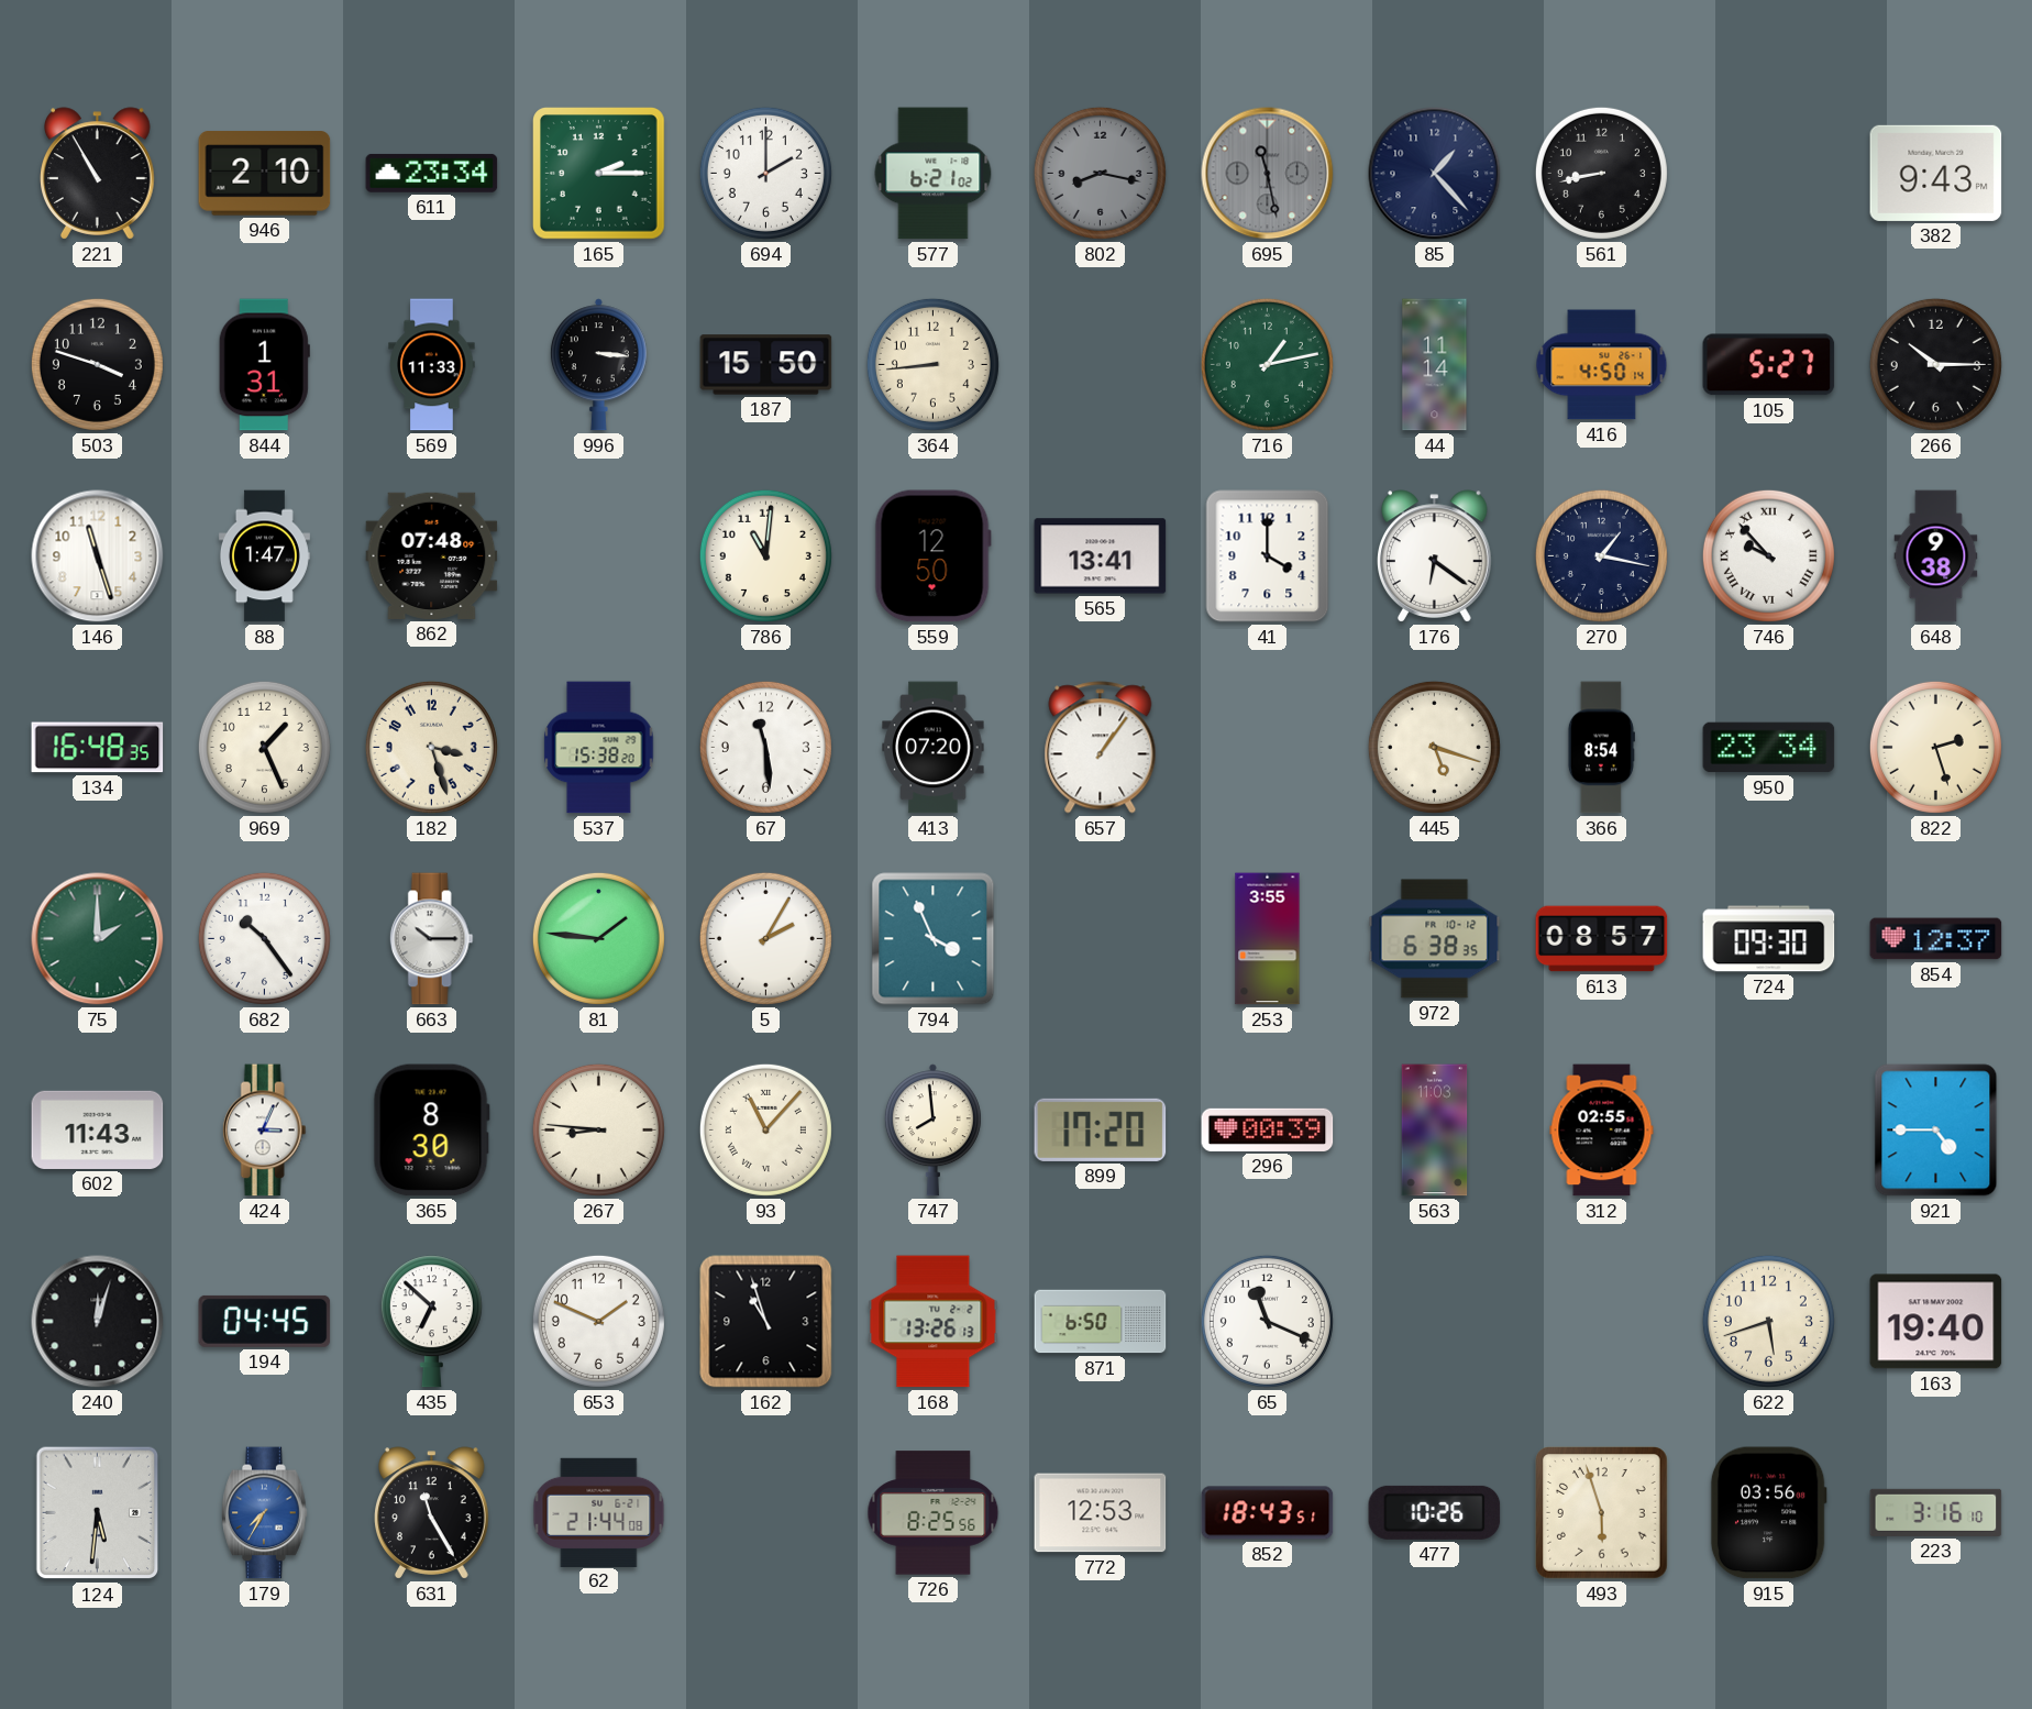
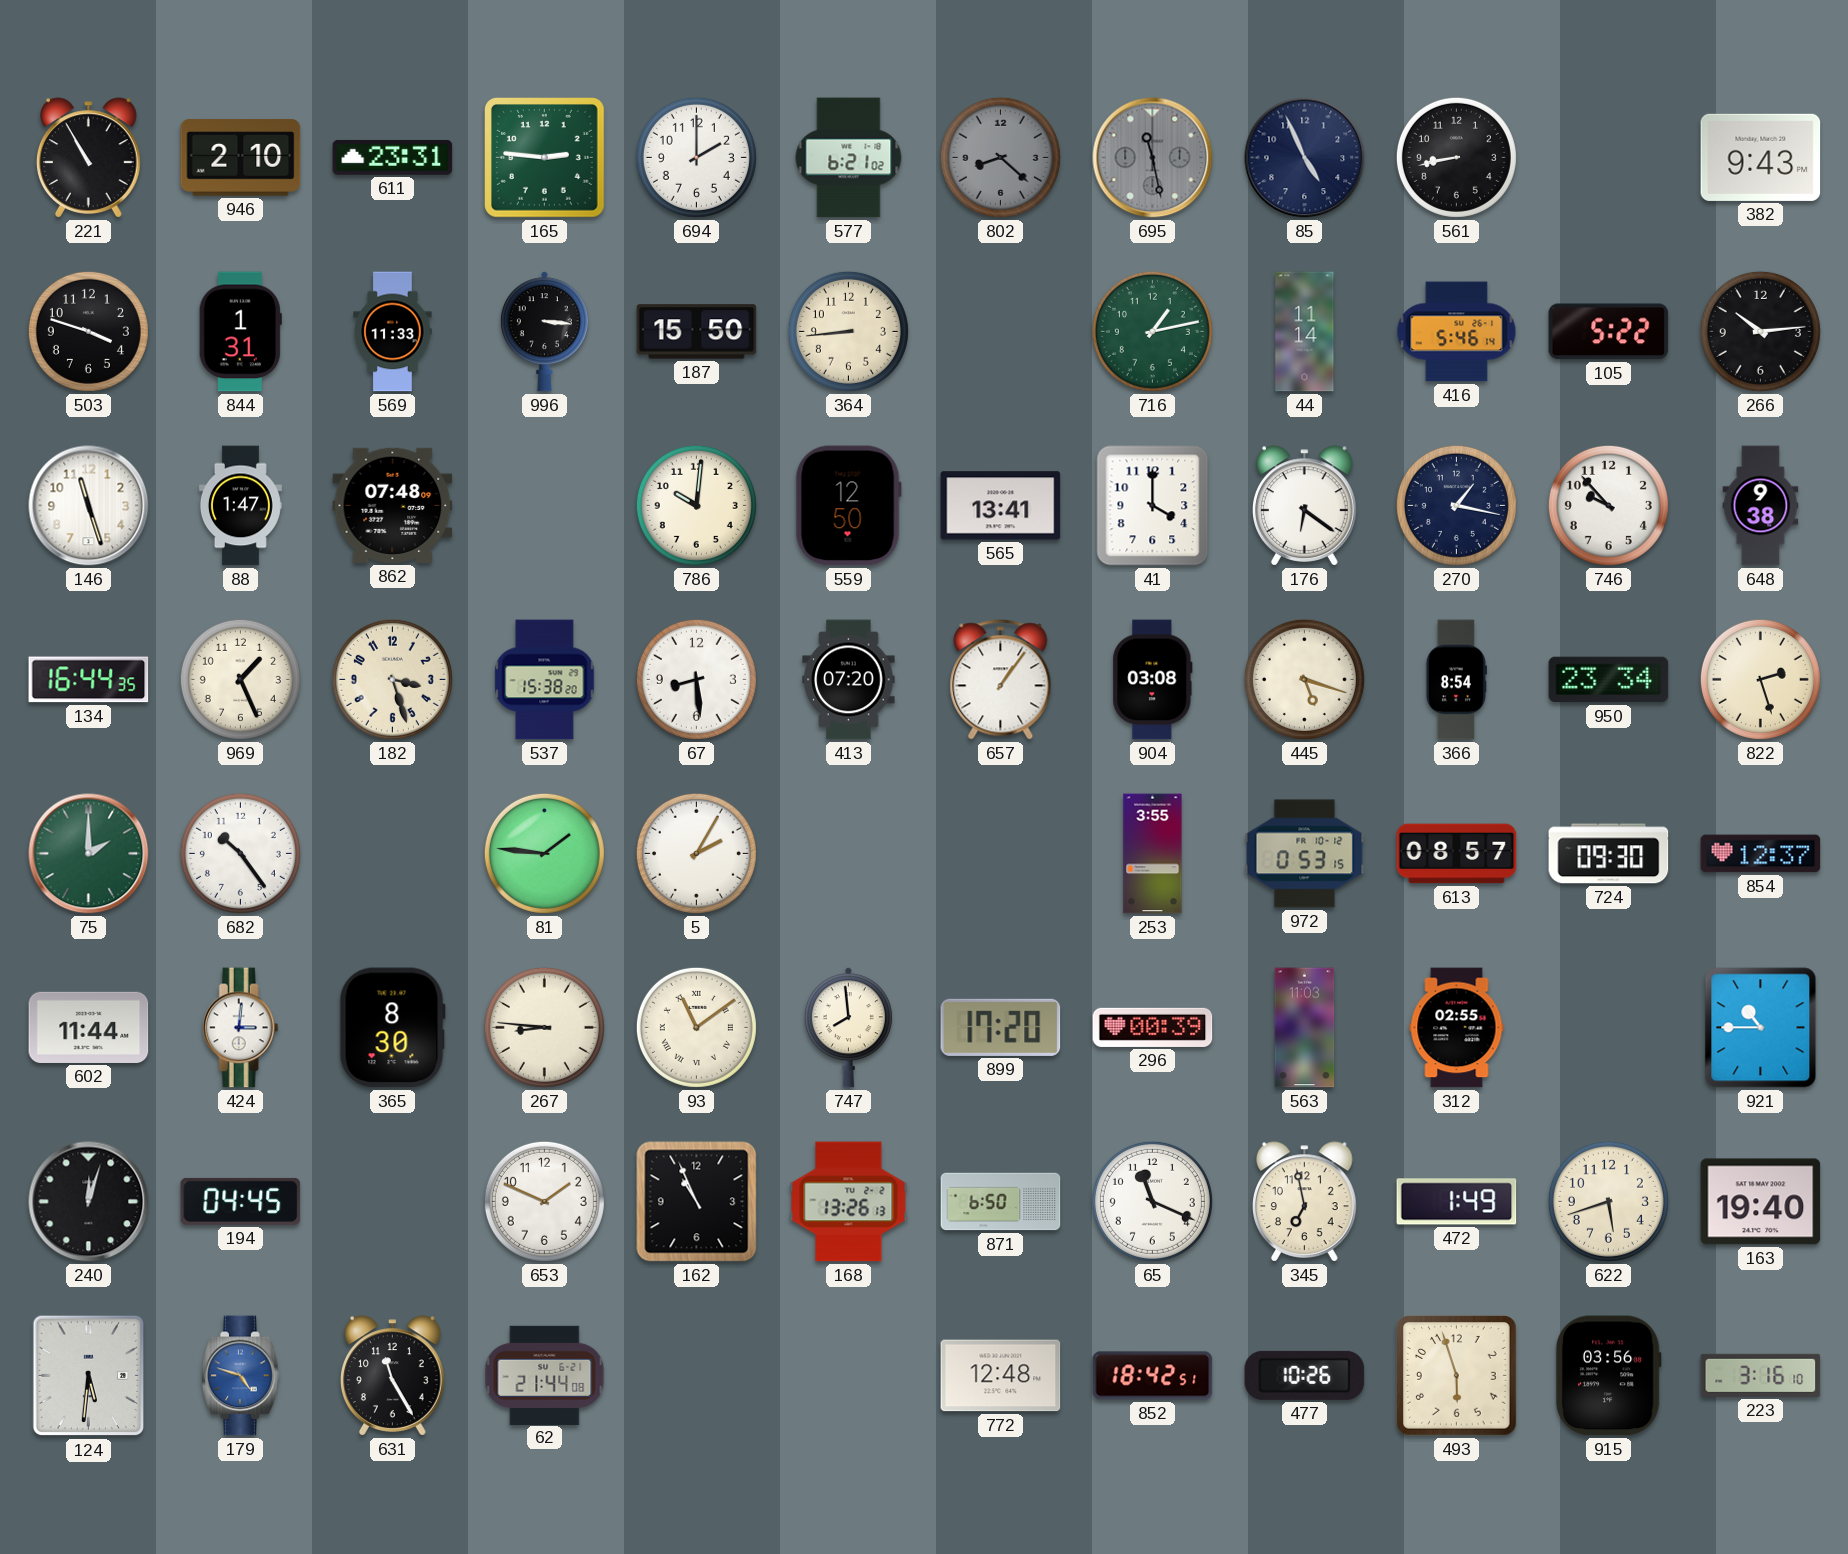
611: 23:34 -> 23:31
165: 2:15 -> 2:46
802: 8:17 -> 8:22
85: 1:23 -> 4:56
416: 4:50 -> 5:46
105: 5:27 -> 5:22
266: 10:15 -> 10:14
786: 11:01 -> 10:01
746 numerals: Roman -> Arabic
134: 16:48 -> 16:44
67: 11:29 -> 8:29
904: none -> 03:08
663: 10:15 -> none
794: 3:56 -> none
972: 6:38 -> 0:53
602: 11:43 -> 11:44
424: 3:04 -> 3:01
93: 11:07 -> 11:09
921: 4:45 -> 10:45
435: 6:52 -> none
162: 10:57 -> 10:56
345: none -> 6:58
472: none -> 1:49
179: 7:35 -> 4:48
726: 8:25 -> none
772: 12:53 -> 12:48
852: 18:43 -> 18:42
